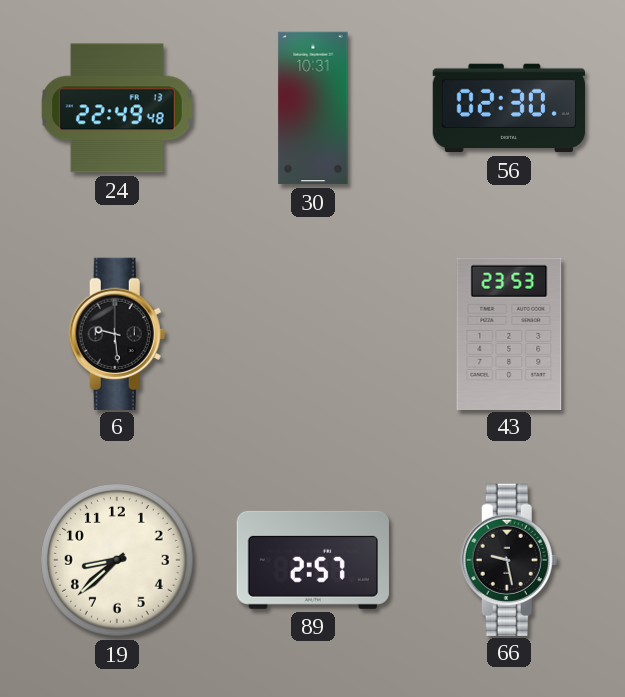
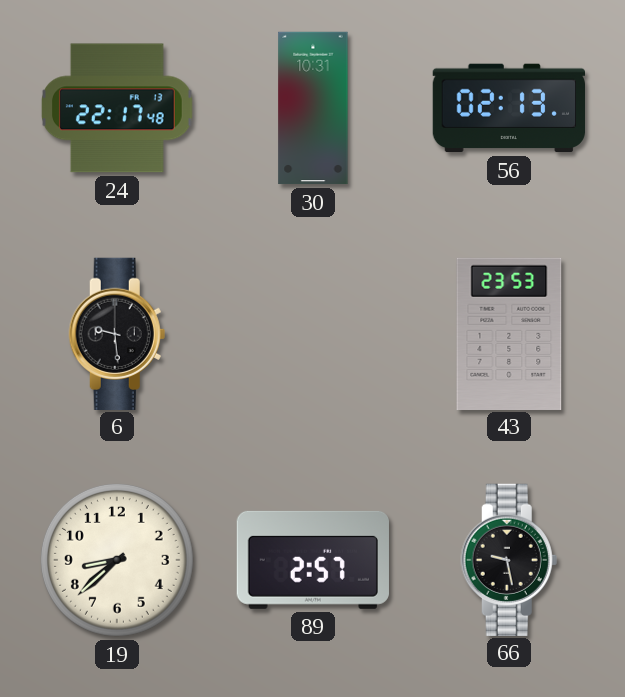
24: 22:49 -> 22:17
56: 02:30 -> 02:13
